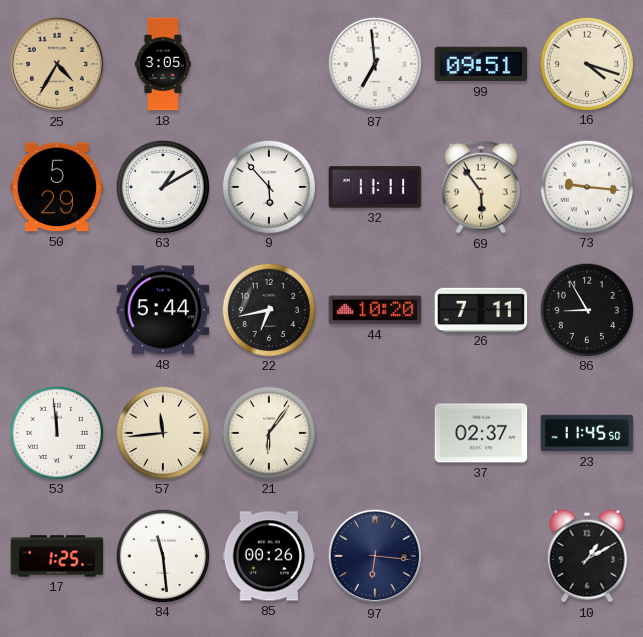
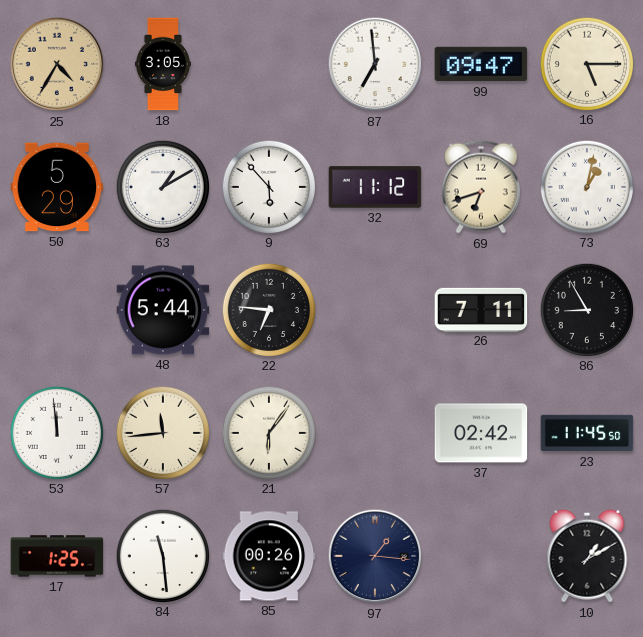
99: 09:51 -> 09:47
16: 4:18 -> 5:15
32: 11:11 -> 11:12
69: 5:54 -> 6:42
73: 9:16 -> 1:02
22: 6:43 -> 6:46
44: 10:20 -> none
37: 02:37 -> 02:42
97: 6:16 -> 1:16
